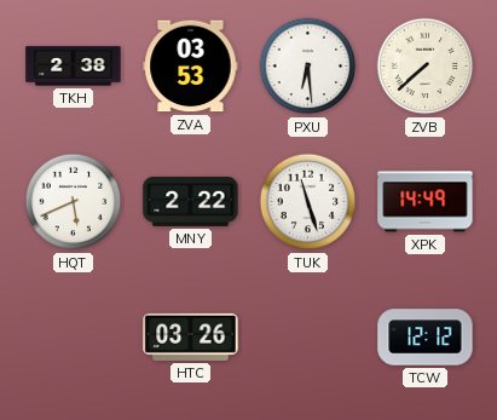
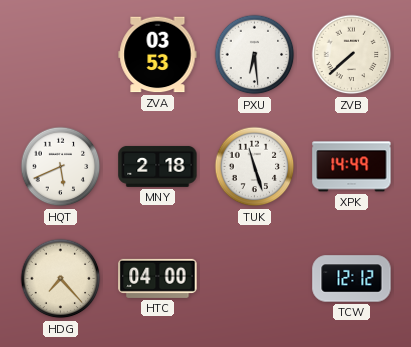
TKH: 2:38 -> none
MNY: 2:22 -> 2:18
HDG: none -> 7:23
HTC: 03:26 -> 04:00
